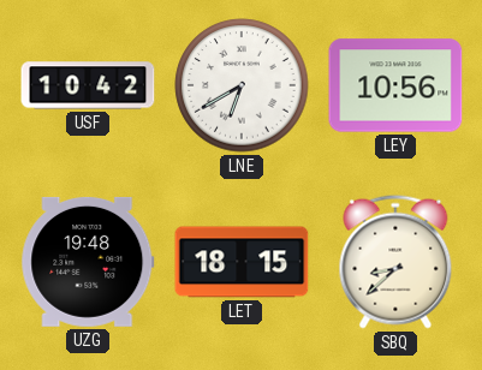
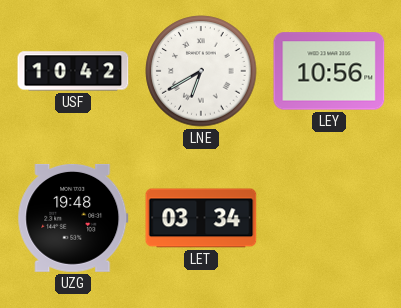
LET: 18:15 -> 03:34
SBQ: 8:38 -> none
